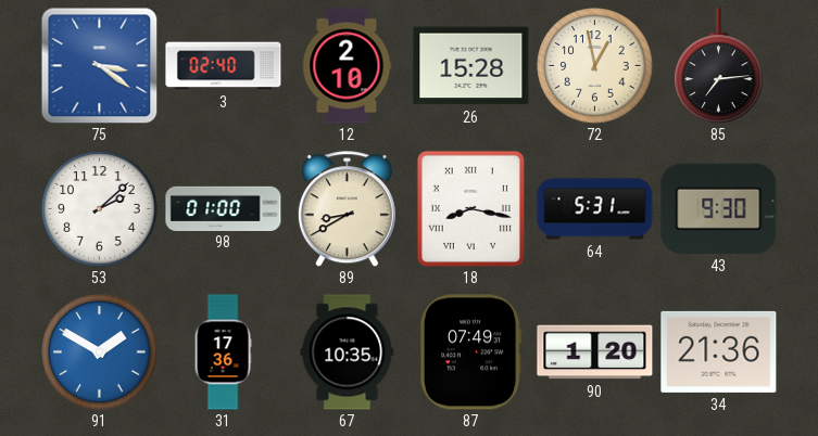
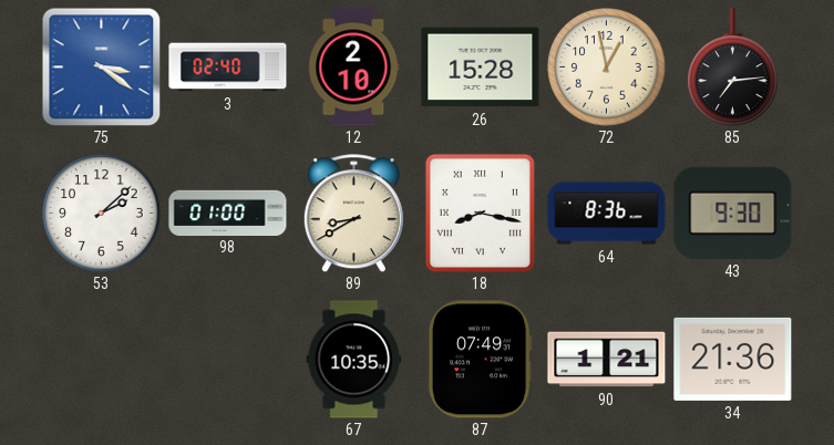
64: 5:31 -> 8:36
91: 1:50 -> none
31: 17:36 -> none
90: 1:20 -> 1:21
